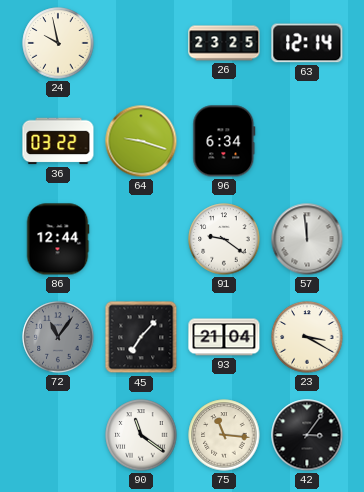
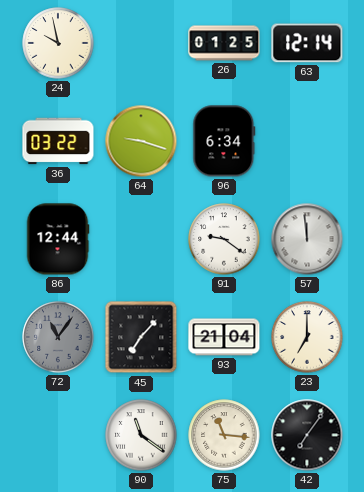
26: 23:25 -> 01:25
23: 3:20 -> 7:00
42: 3:06 -> 7:06
